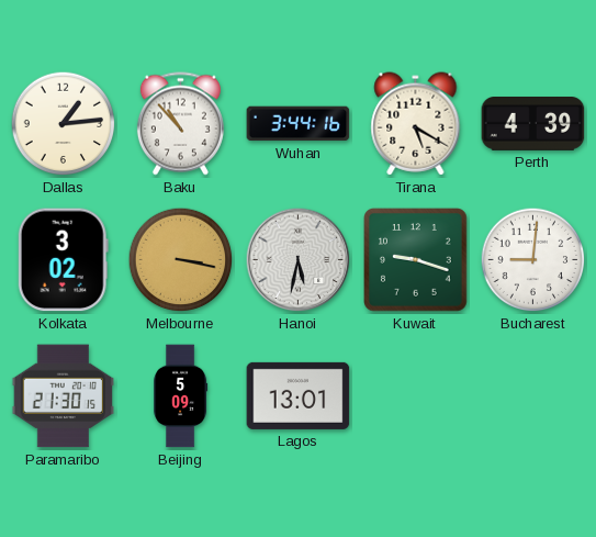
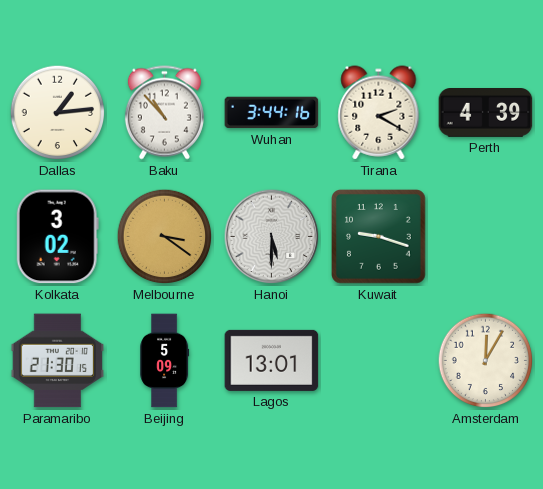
Tirana: 5:20 -> 2:20
Melbourne: 3:17 -> 3:21
Hanoi: 5:32 -> 5:30
Bucharest: 9:01 -> none
Amsterdam: none -> 12:05
